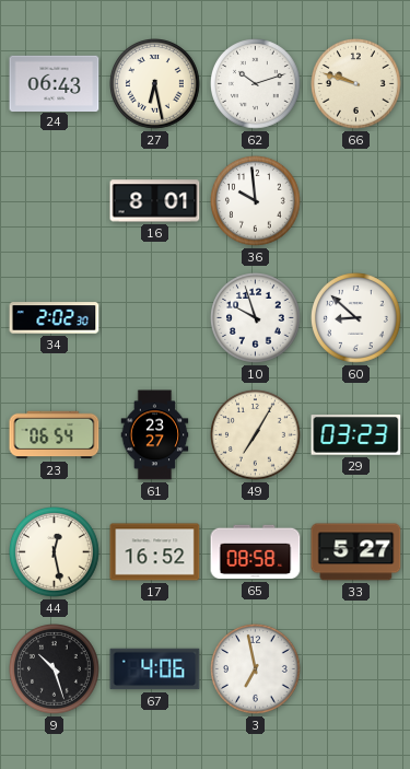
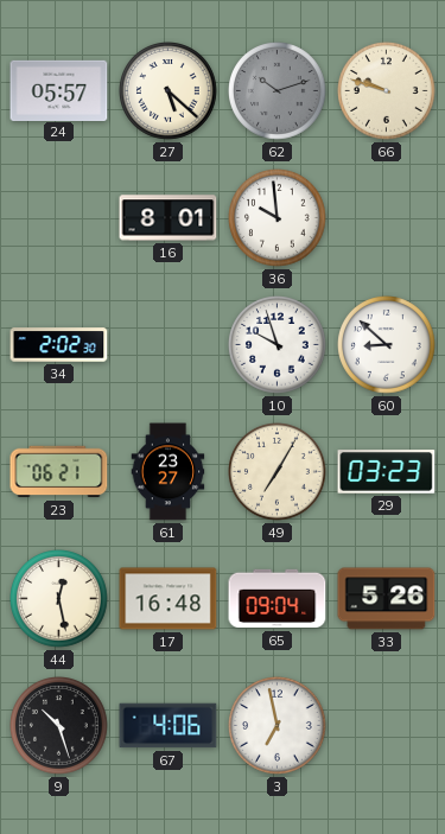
24: 06:43 -> 05:57
27: 6:28 -> 5:22
62 dial: white -> grey
23: 06:54 -> 06:21
17: 16:52 -> 16:48
65: 08:58 -> 09:04
33: 5:27 -> 5:26
